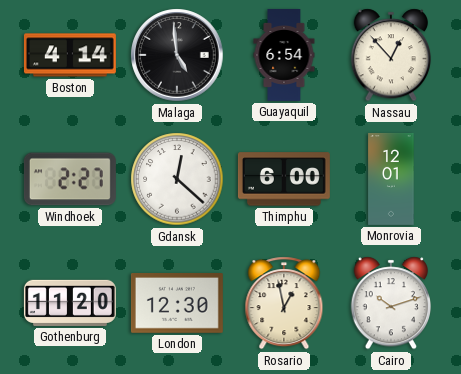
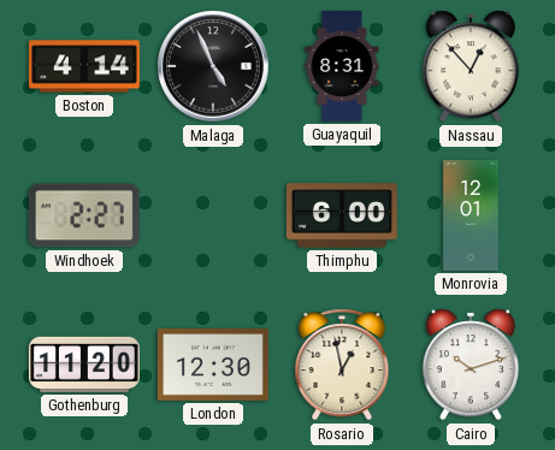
Malaga: 4:59 -> 4:56
Guayaquil: 6:54 -> 8:31
Gdansk: 12:22 -> none
